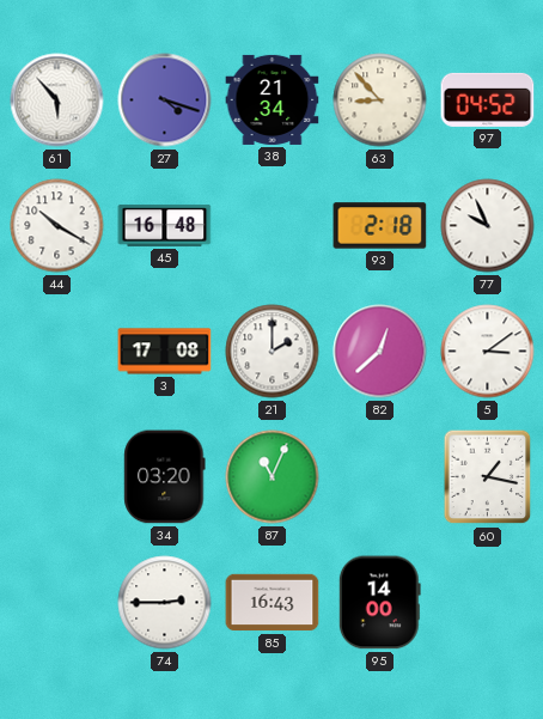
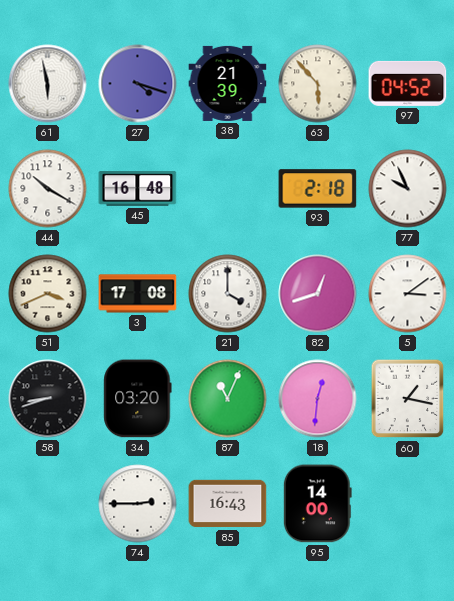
61: 5:53 -> 5:58
38: 21:34 -> 21:39
63: 8:53 -> 5:53
51: none -> 3:41
21: 2:00 -> 4:00
82: 12:38 -> 12:42
58: none -> 8:42
18: none -> 12:31
